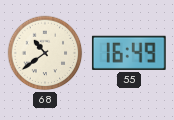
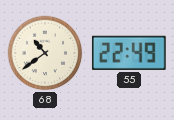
55: 16:49 -> 22:49
